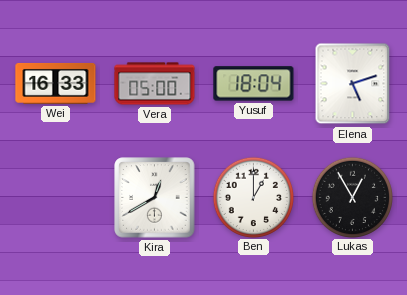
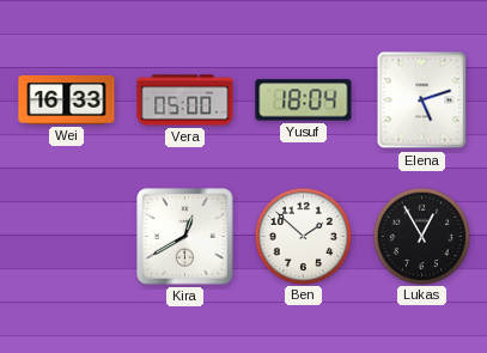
Ben: 1:00 -> 1:52
